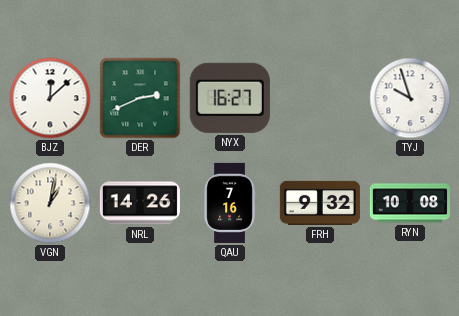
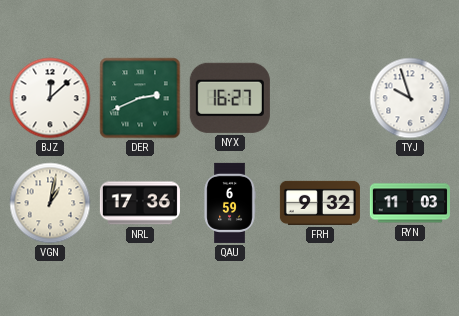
NRL: 14:26 -> 17:36
QAU: 7:16 -> 6:59
RYN: 10:08 -> 11:03
